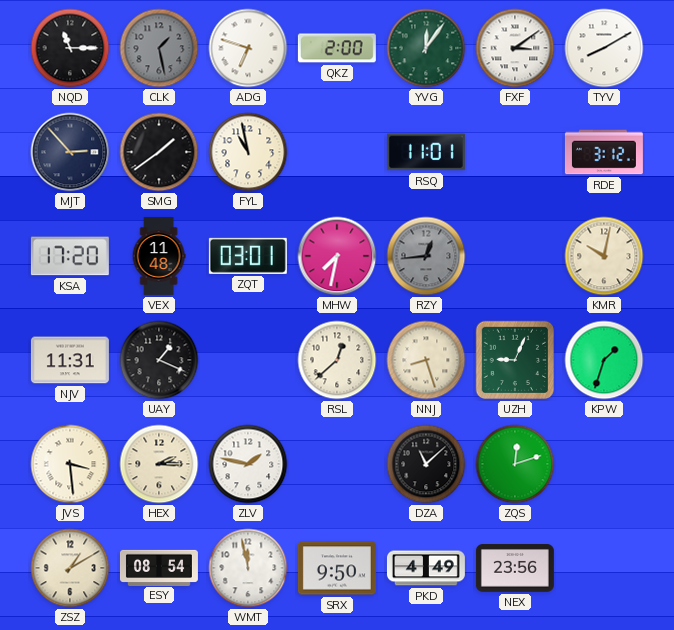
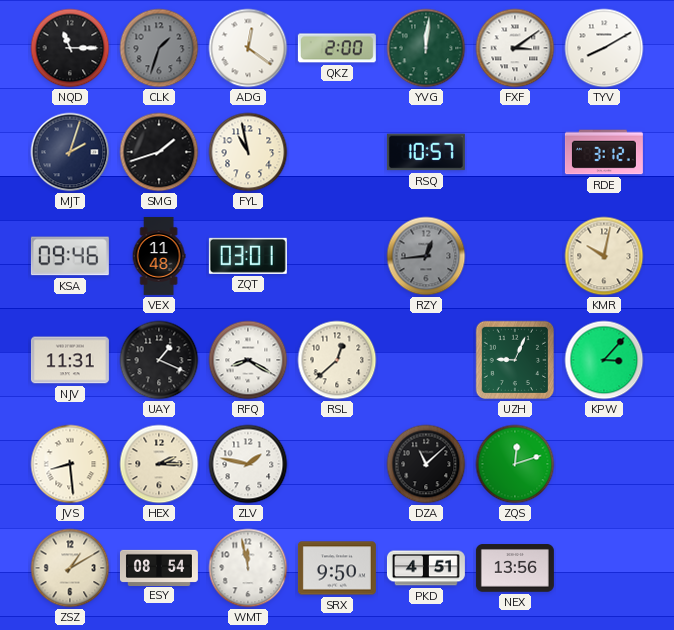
CLK: 1:28 -> 1:33
ADG: 6:48 -> 12:21
YVG: 12:06 -> 12:01
MJT: 2:53 -> 2:03
SMG: 1:39 -> 1:42
RSQ: 11:01 -> 10:57
KSA: 17:20 -> 09:46
MHW: 7:32 -> none
RFQ: none -> 8:20
NNJ: 8:27 -> none
KPW: 1:33 -> 3:07
JVS: 3:29 -> 8:29
PKD: 4:49 -> 4:51
NEX: 23:56 -> 13:56
